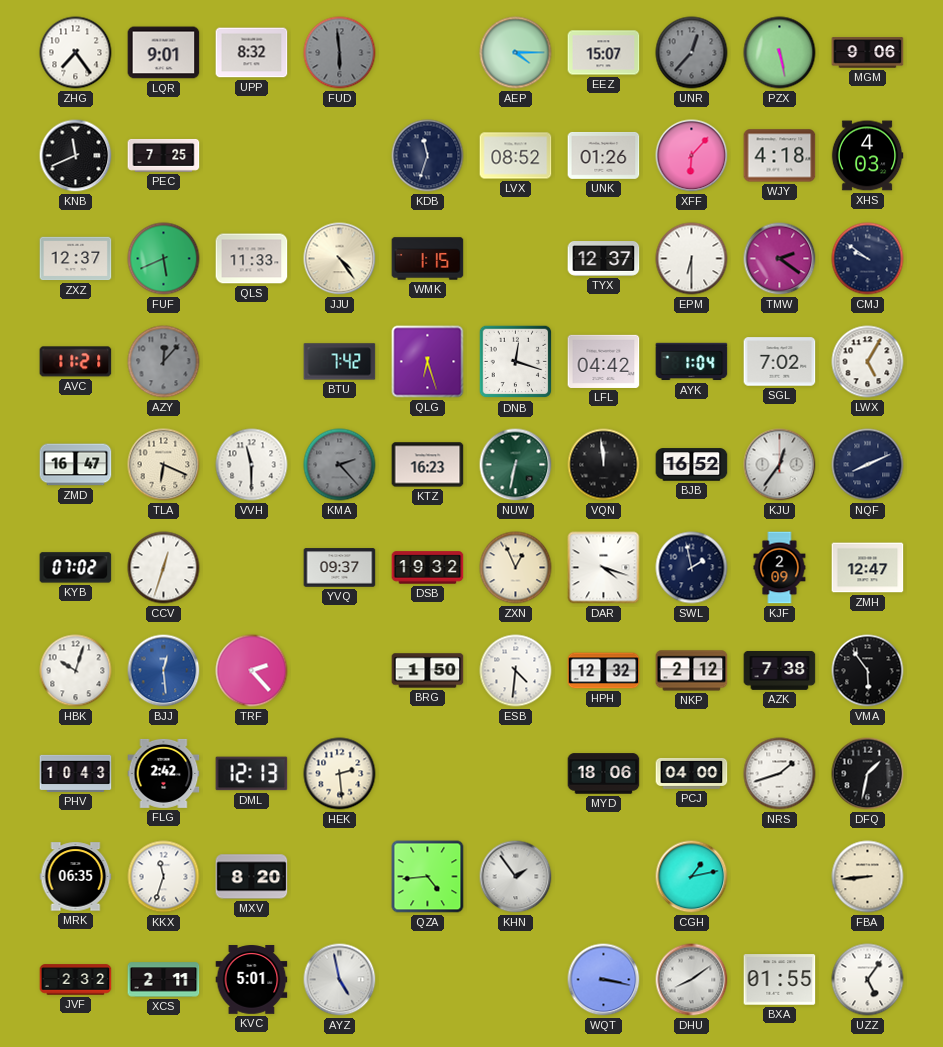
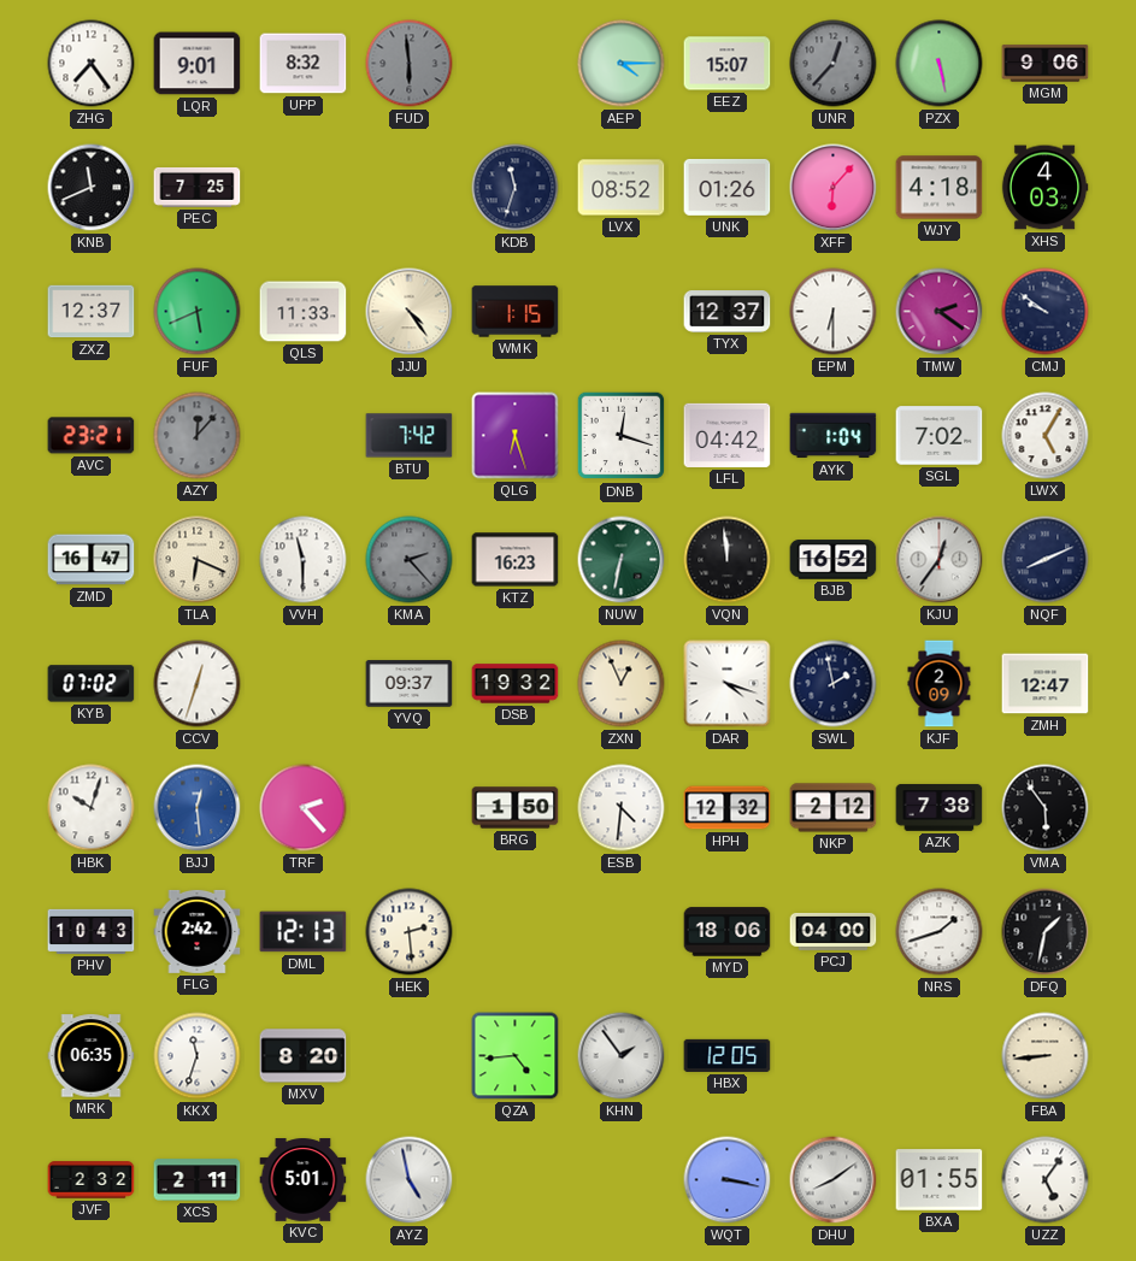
AVC: 11:21 -> 23:21
HBX: none -> 12:05
CGH: 1:13 -> none
